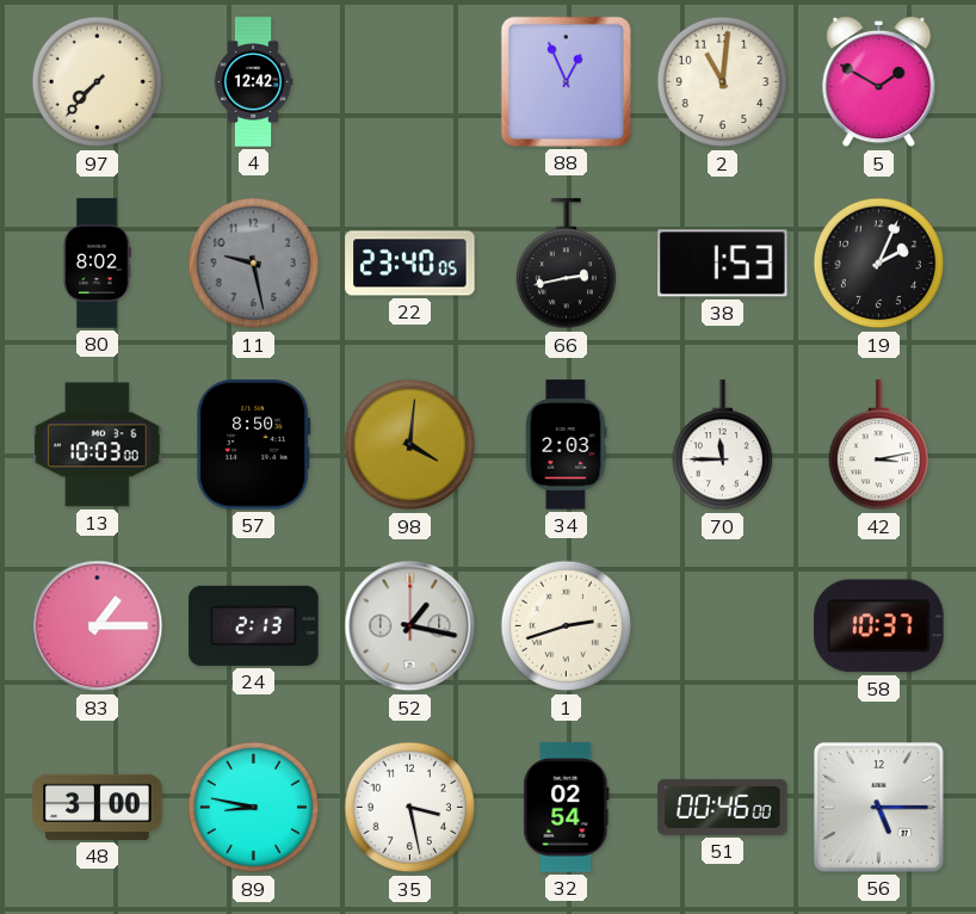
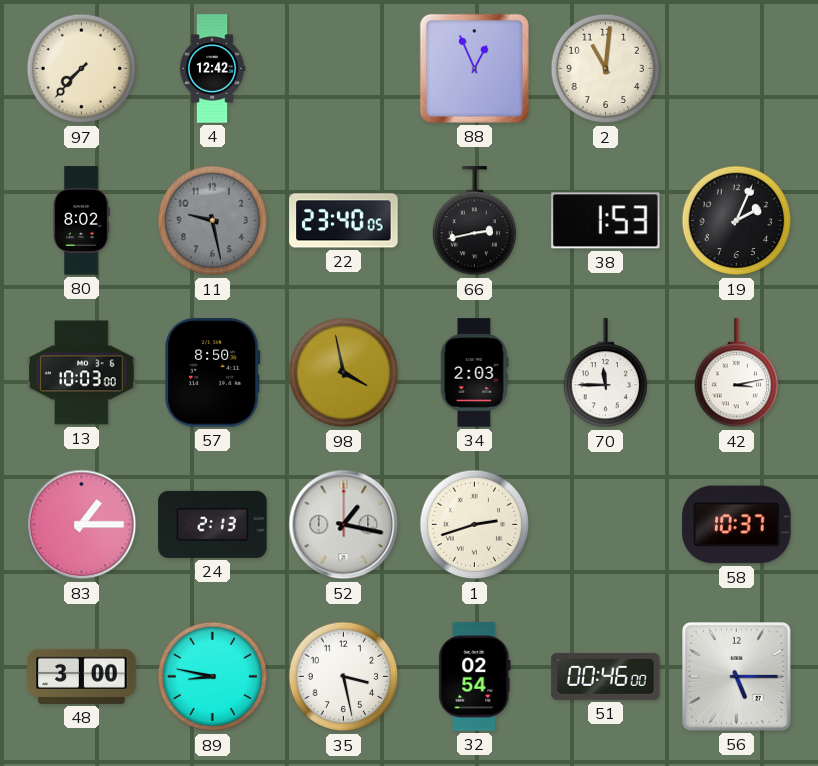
5: 1:50 -> none
98: 4:01 -> 3:58
